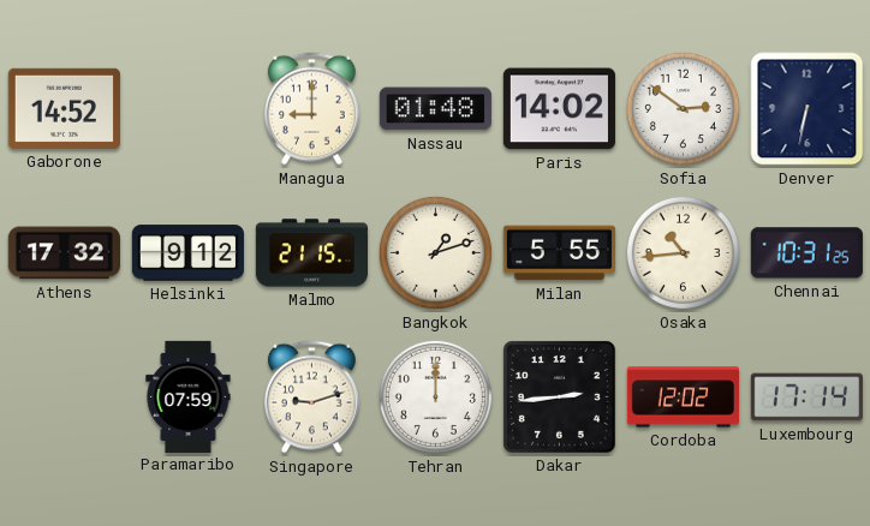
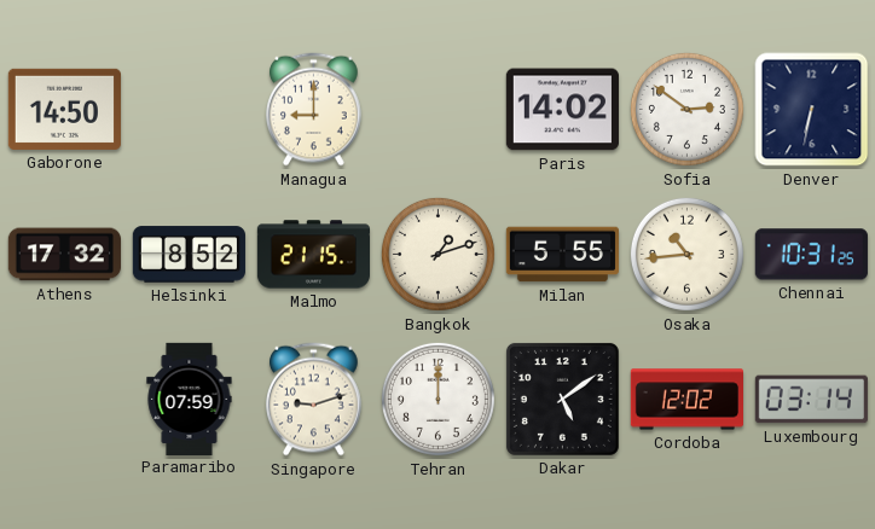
Gaborone: 14:52 -> 14:50
Nassau: 01:48 -> none
Helsinki: 9:12 -> 8:52
Dakar: 2:44 -> 5:09
Luxembourg: 17:14 -> 03:14
